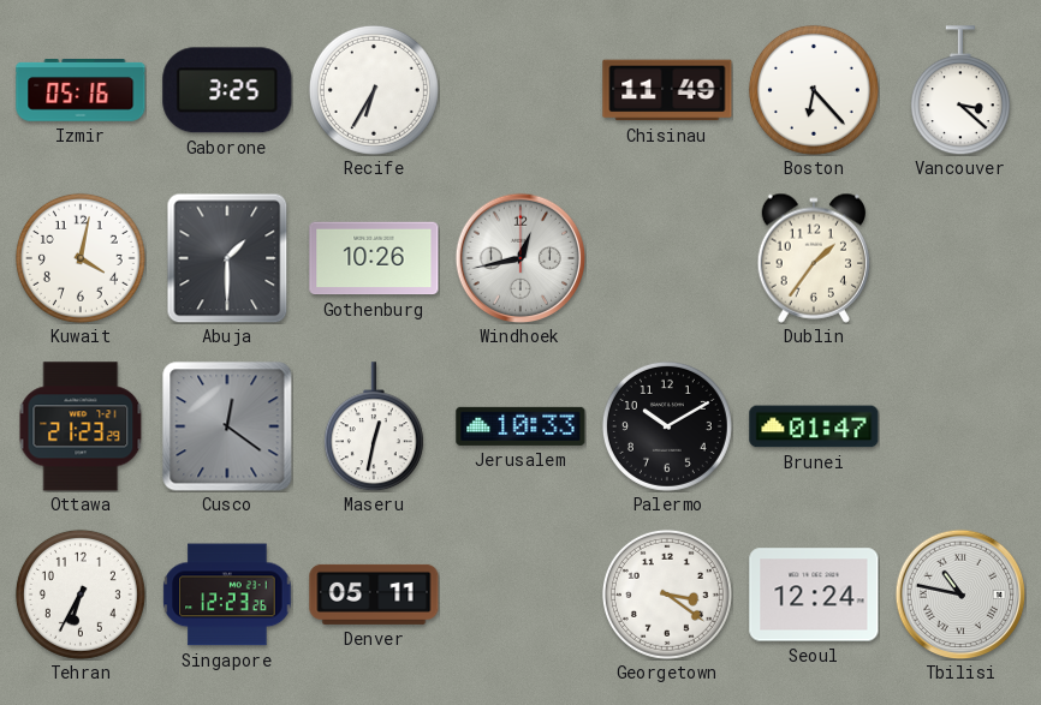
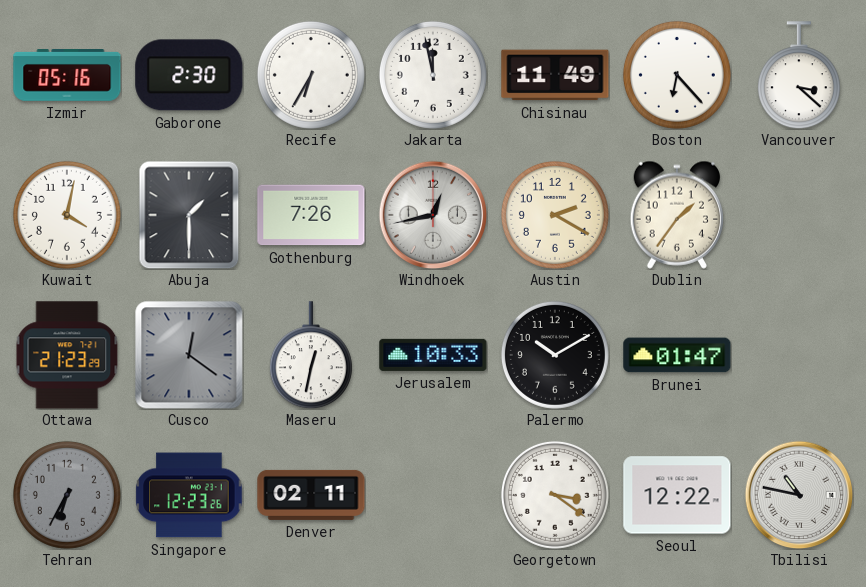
Gaborone: 3:25 -> 2:30
Jakarta: none -> 11:58
Gothenburg: 10:26 -> 7:26
Austin: none -> 2:20
Tehran dial: white -> grey
Denver: 05:11 -> 02:11
Seoul: 12:24 -> 12:22
